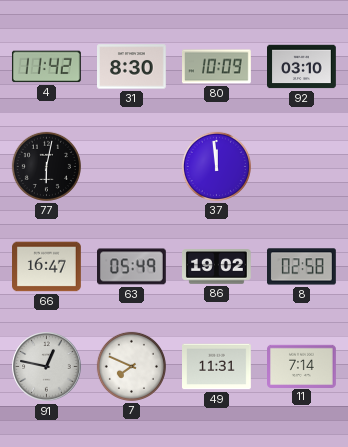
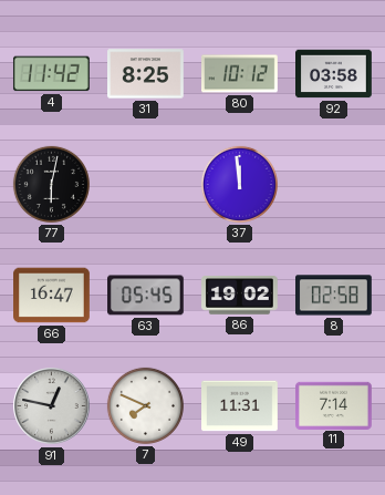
31: 8:30 -> 8:25
80: 10:09 -> 10:12
92: 03:10 -> 03:58
63: 05:49 -> 05:45
